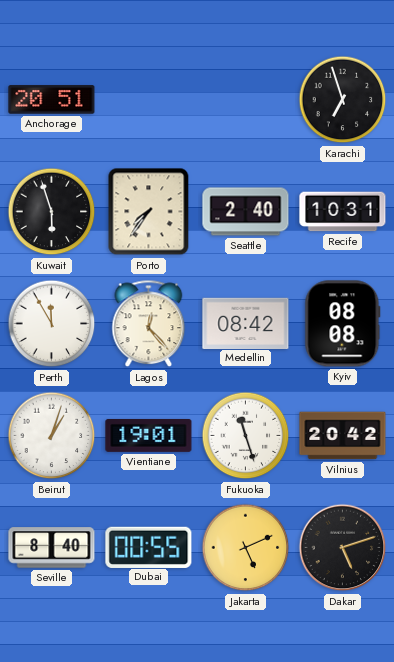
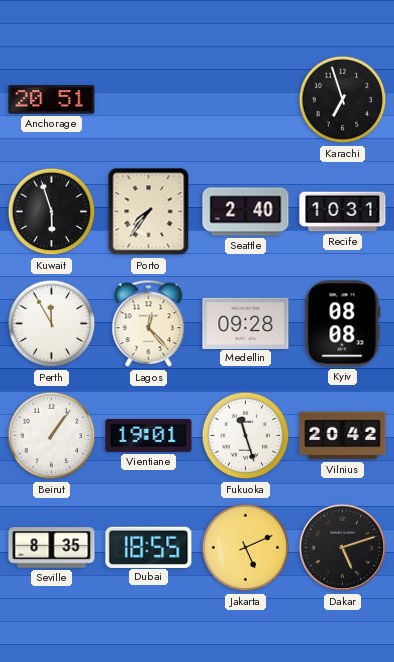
Medellin: 08:42 -> 09:28
Beirut: 1:03 -> 1:06
Seville: 8:40 -> 8:35
Dubai: 00:55 -> 18:55
